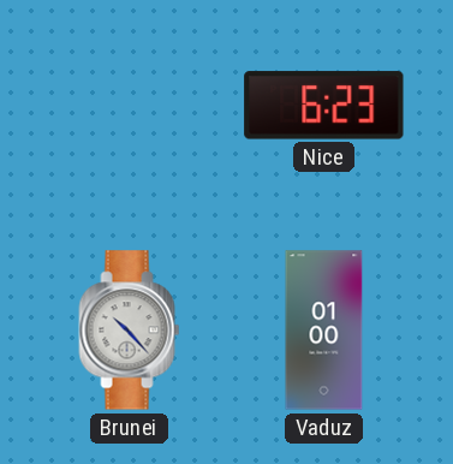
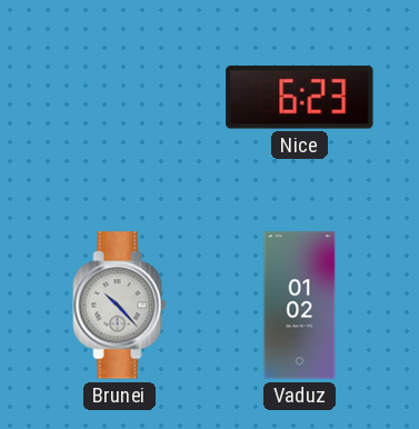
Vaduz: 01:00 -> 01:02
